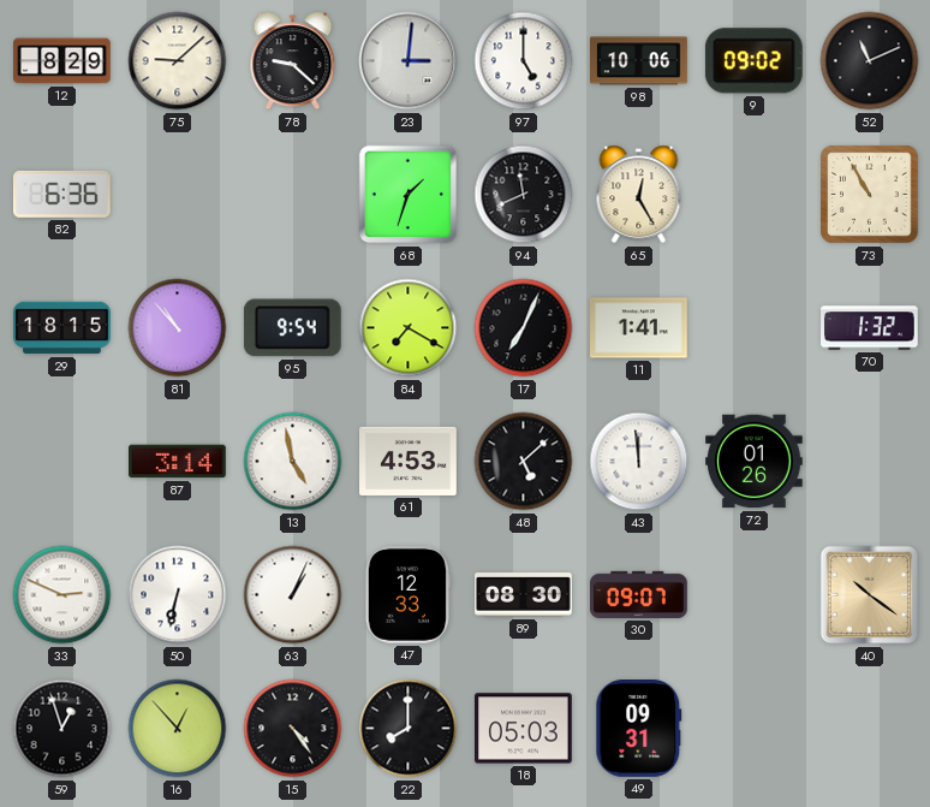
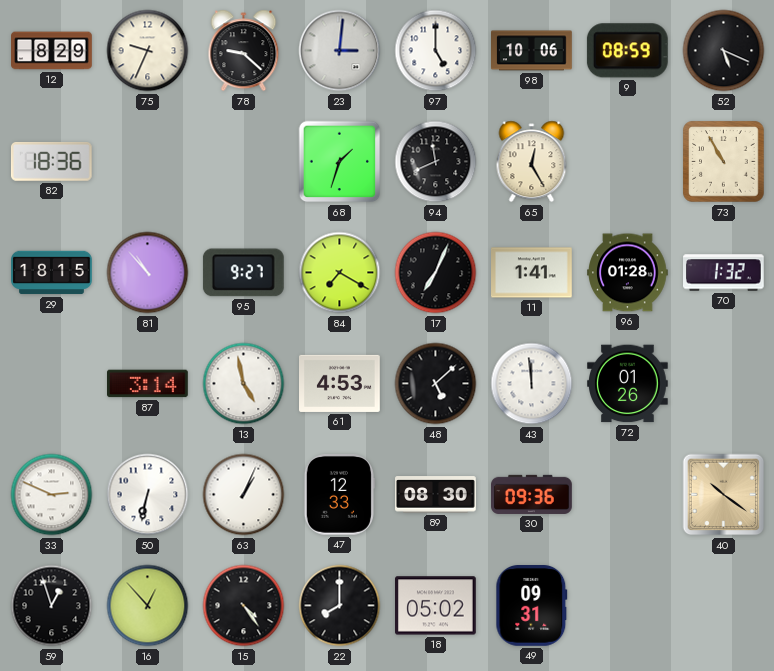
75: 9:08 -> 9:34
9: 09:02 -> 08:59
52: 11:11 -> 5:19
82: 6:36 -> 18:36
95: 9:54 -> 9:27
96: none -> 01:28
30: 09:07 -> 09:36
18: 05:03 -> 05:02
